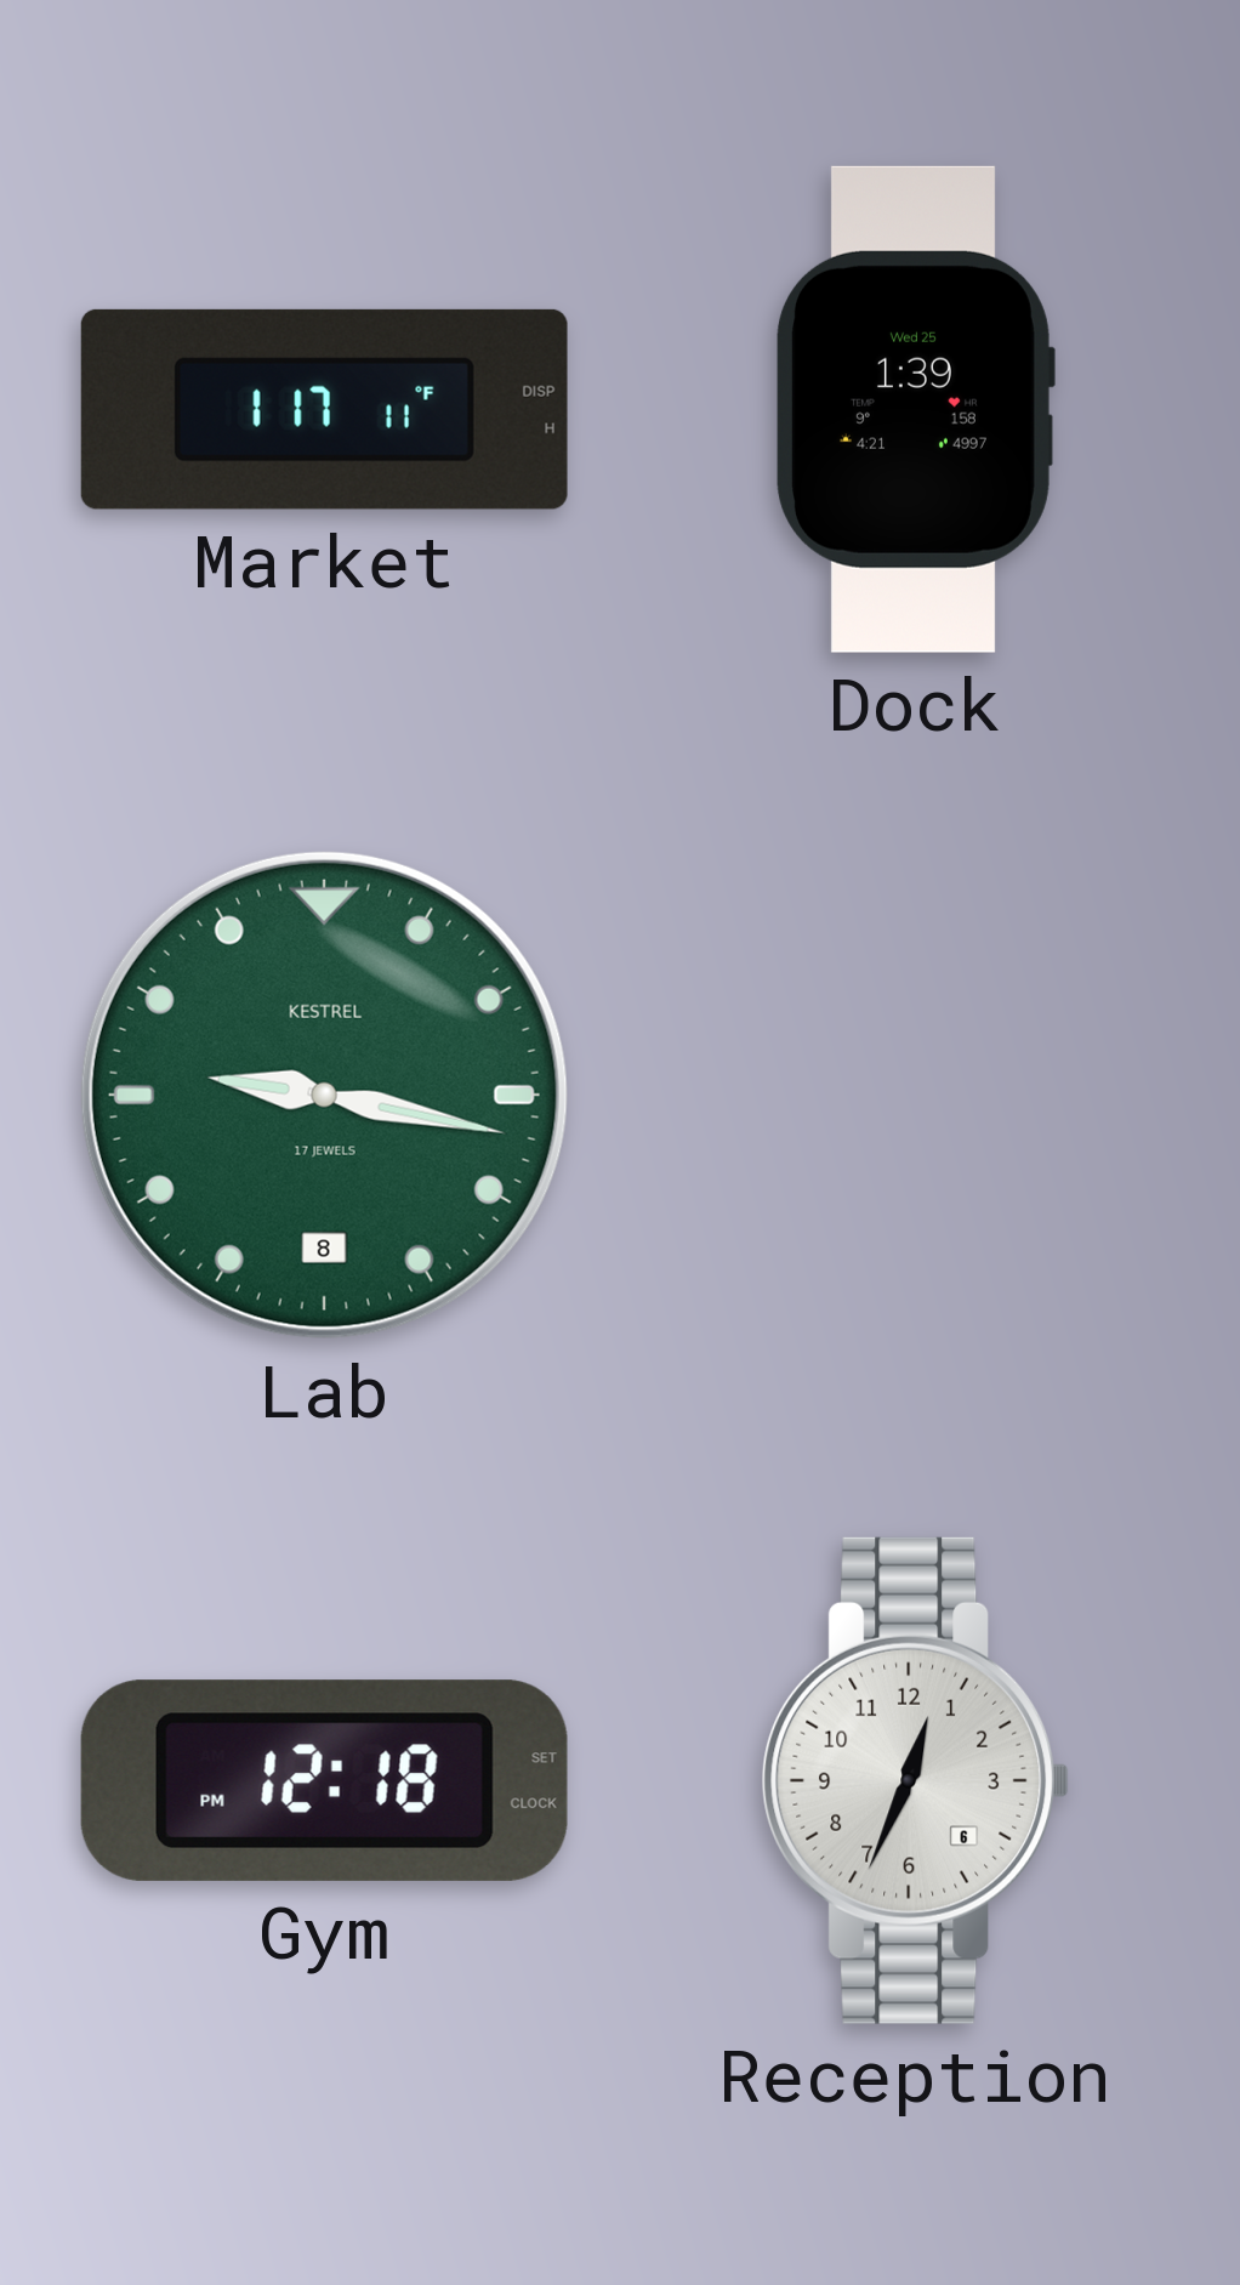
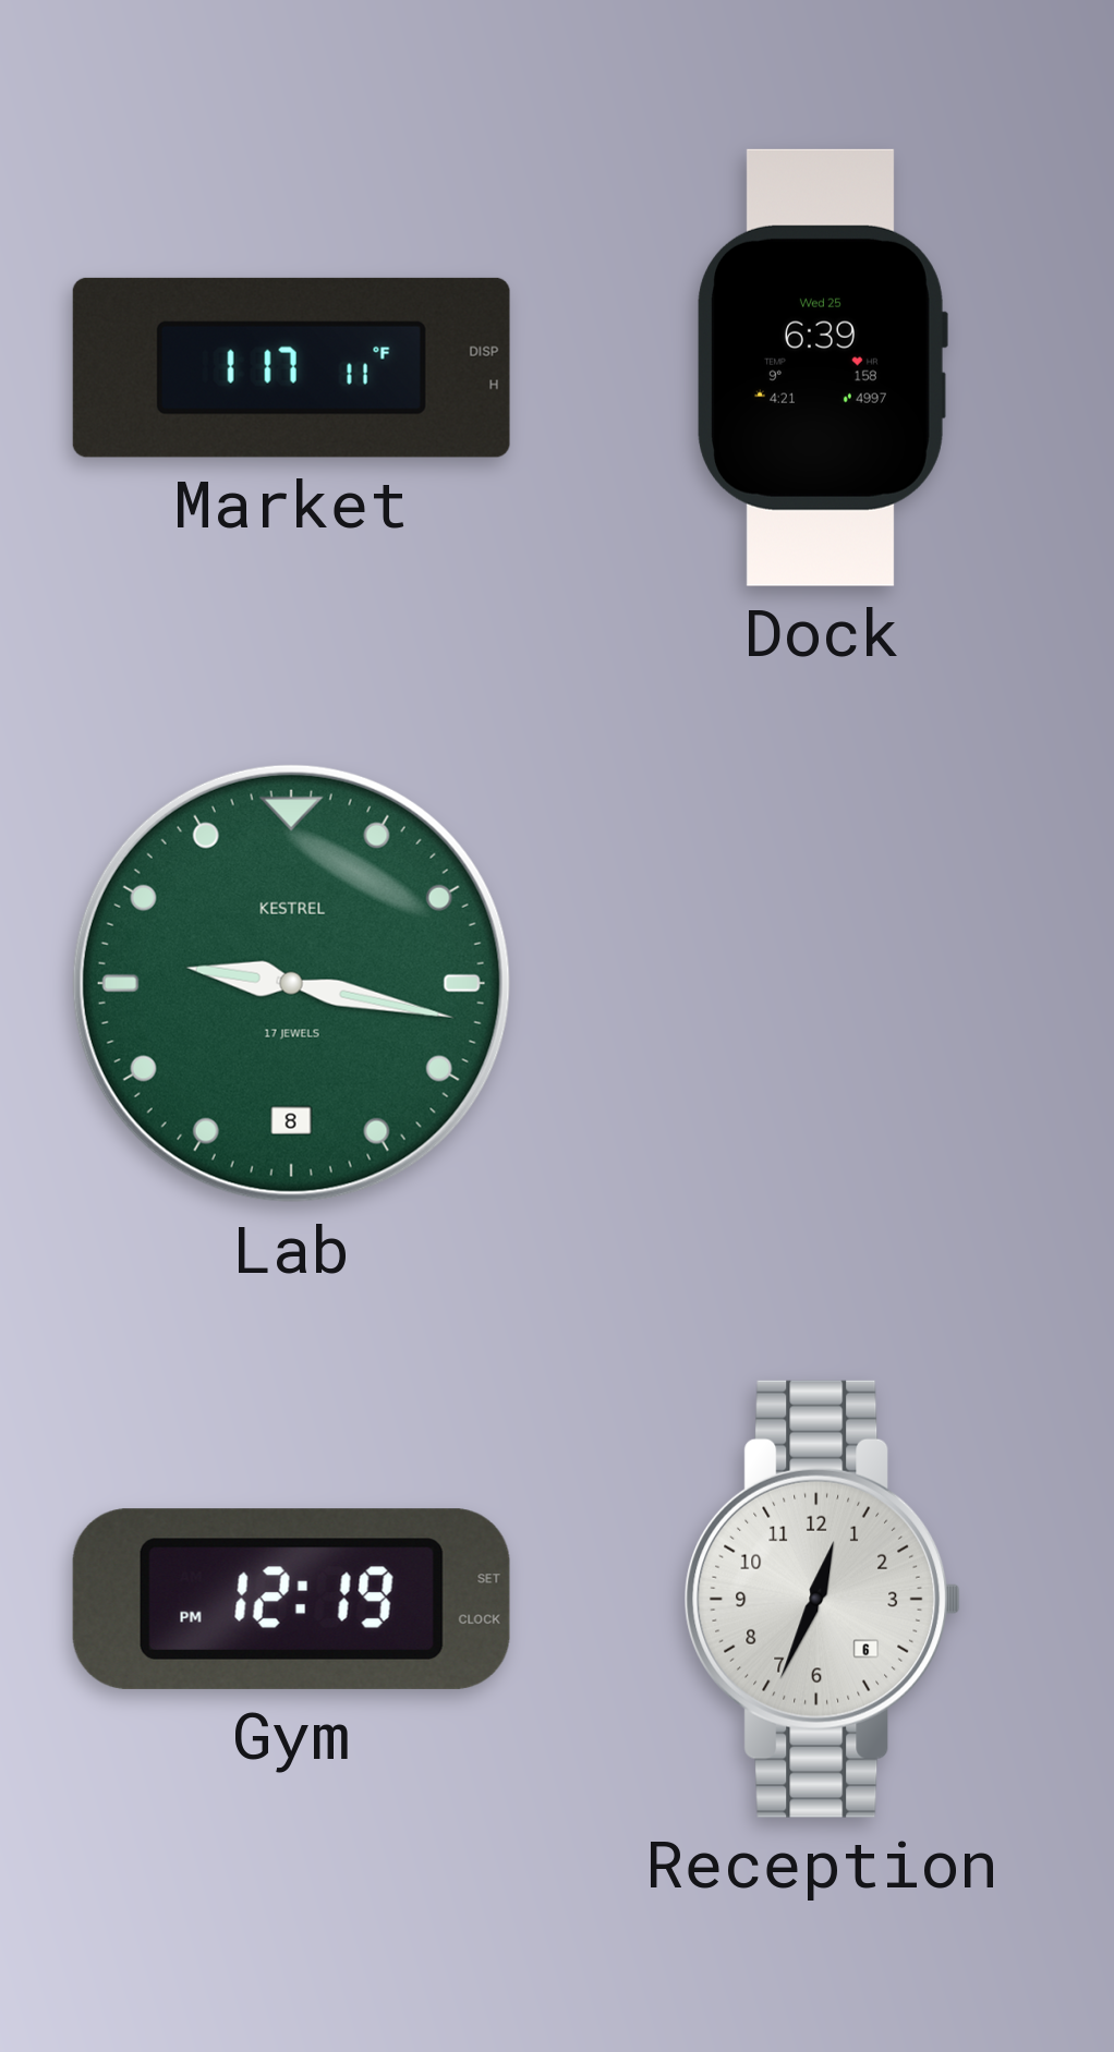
Dock: 1:39 -> 6:39
Gym: 12:18 -> 12:19
